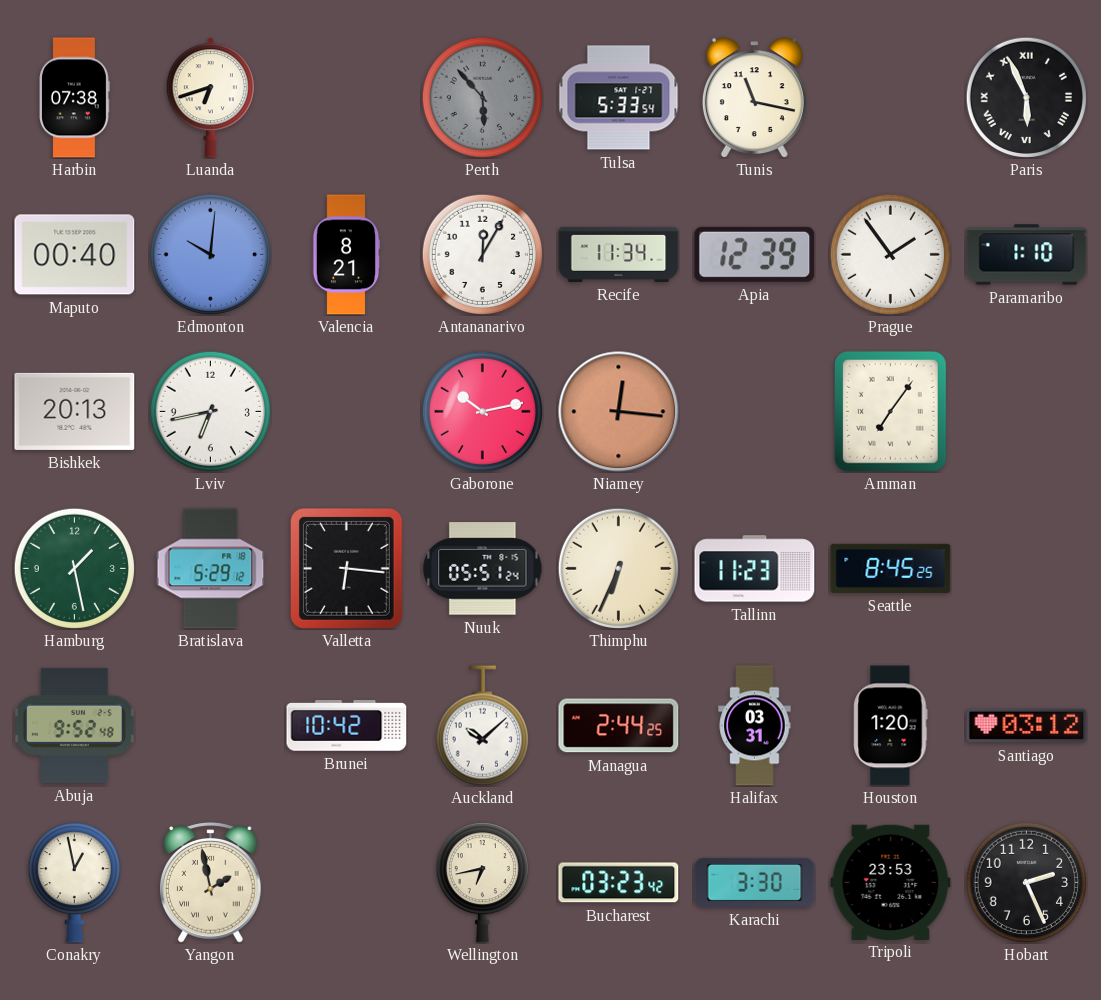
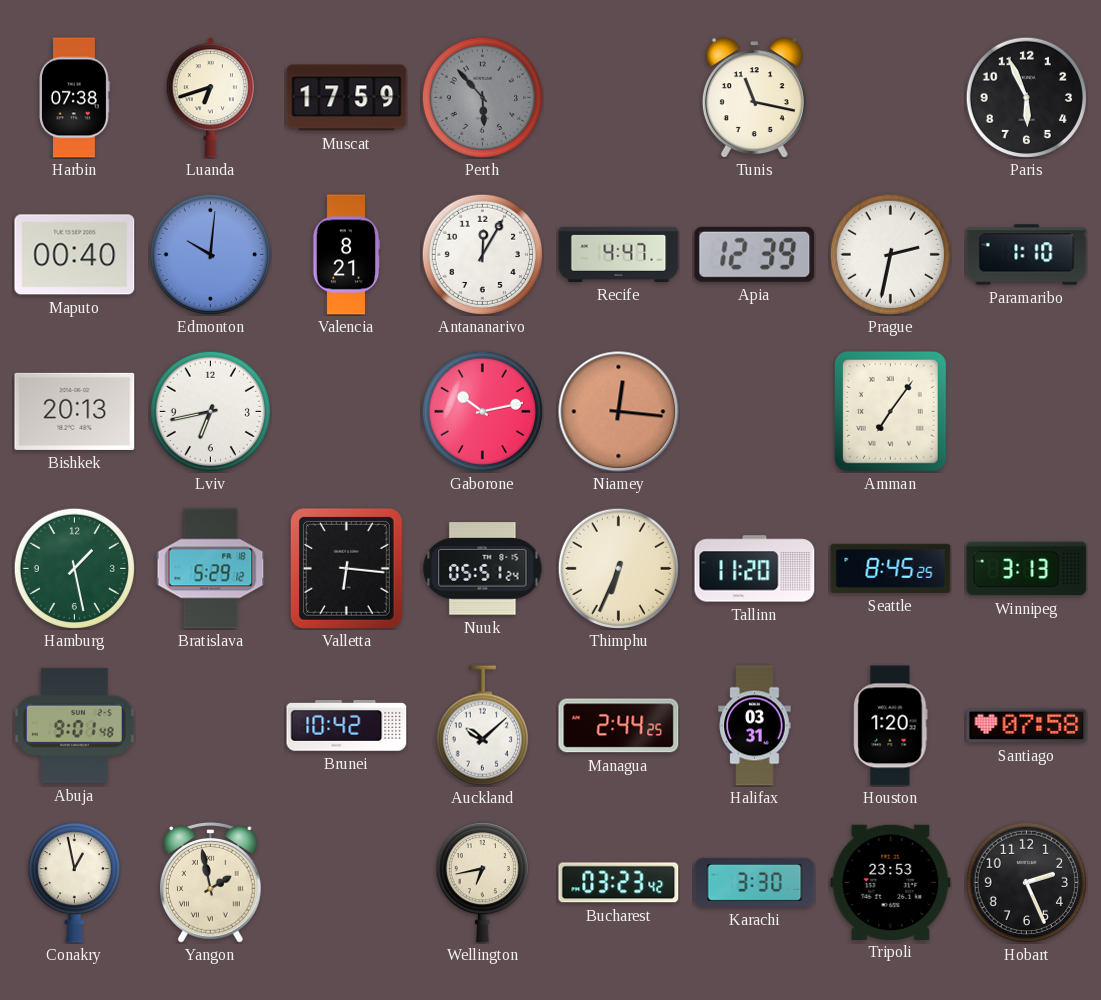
Muscat: none -> 17:59
Tulsa: 5:33 -> none
Paris numerals: Roman -> Arabic
Recife: 11:34 -> 4:47
Prague: 1:54 -> 2:32
Tallinn: 11:23 -> 11:20
Winnipeg: none -> 3:13
Abuja: 9:52 -> 9:01
Santiago: 03:12 -> 07:58
